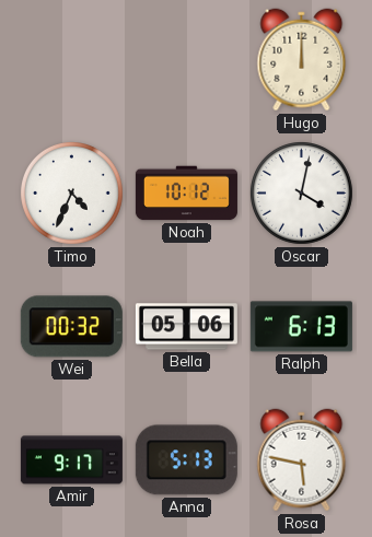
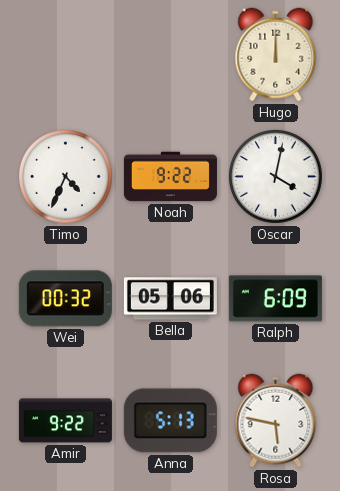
Noah: 10:12 -> 9:22
Ralph: 6:13 -> 6:09
Amir: 9:17 -> 9:22
